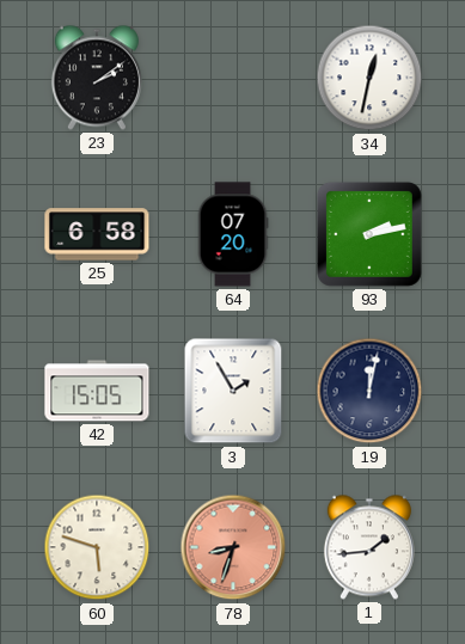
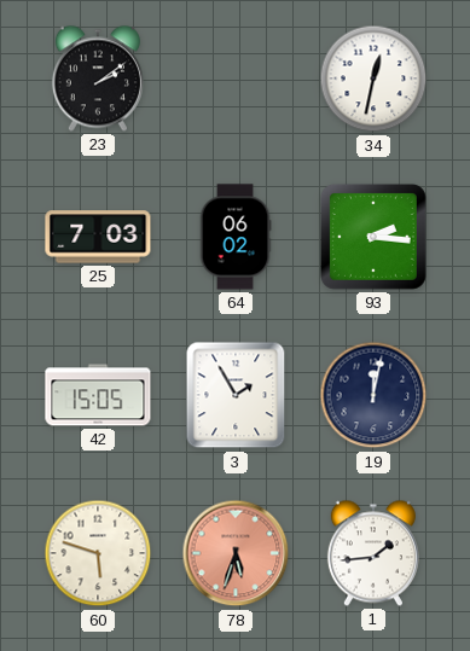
25: 6:58 -> 7:03
64: 07:20 -> 06:02
93: 2:13 -> 2:16
78: 8:33 -> 5:33
